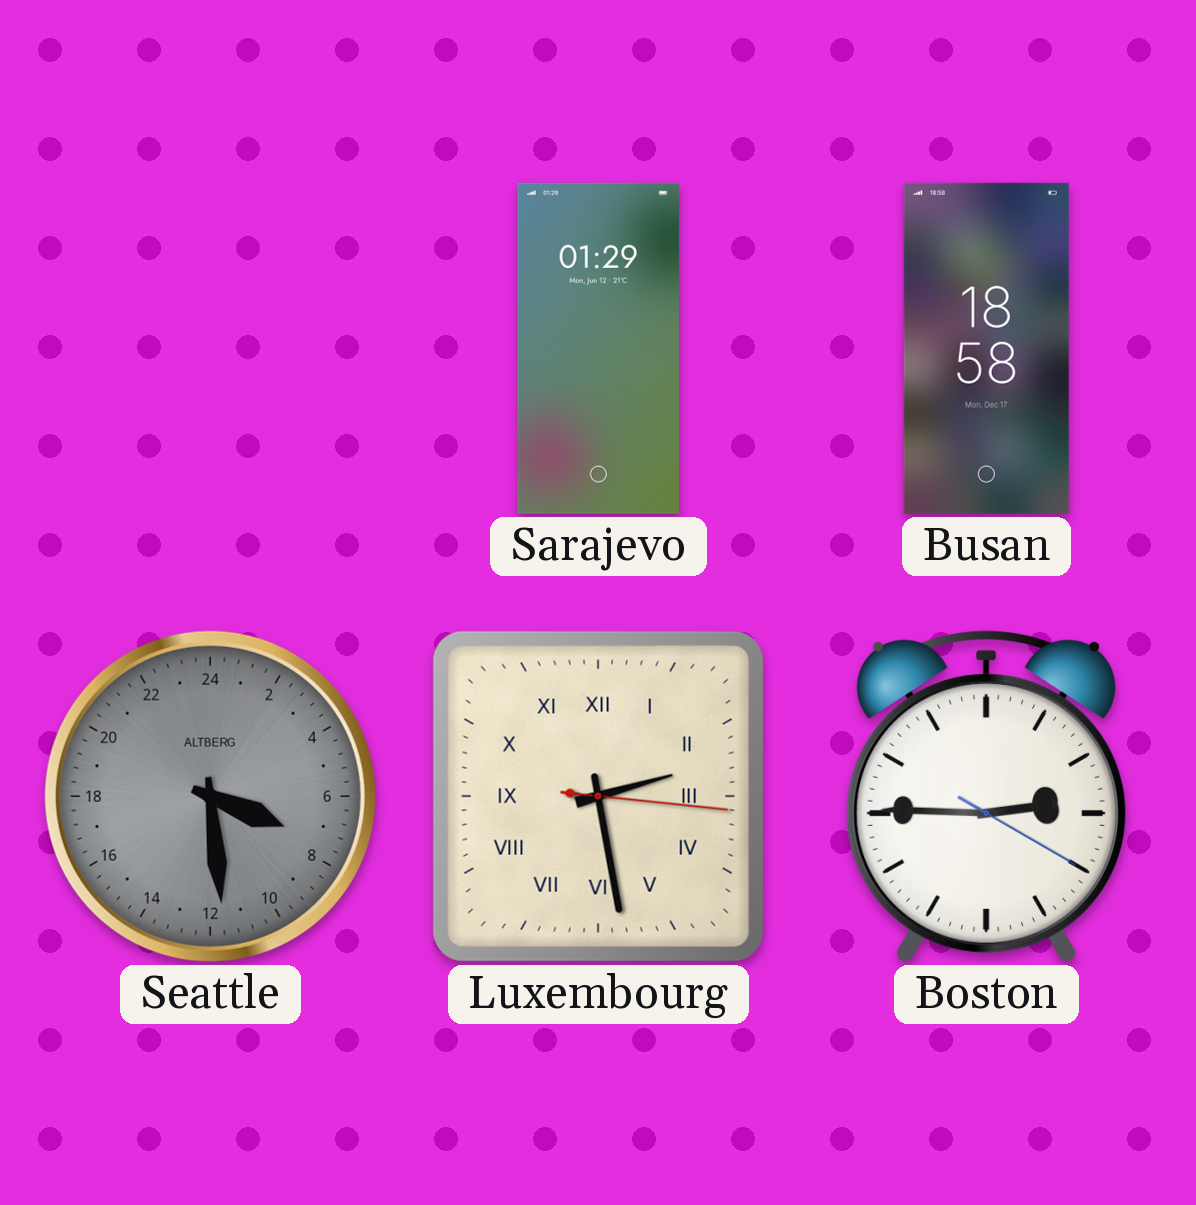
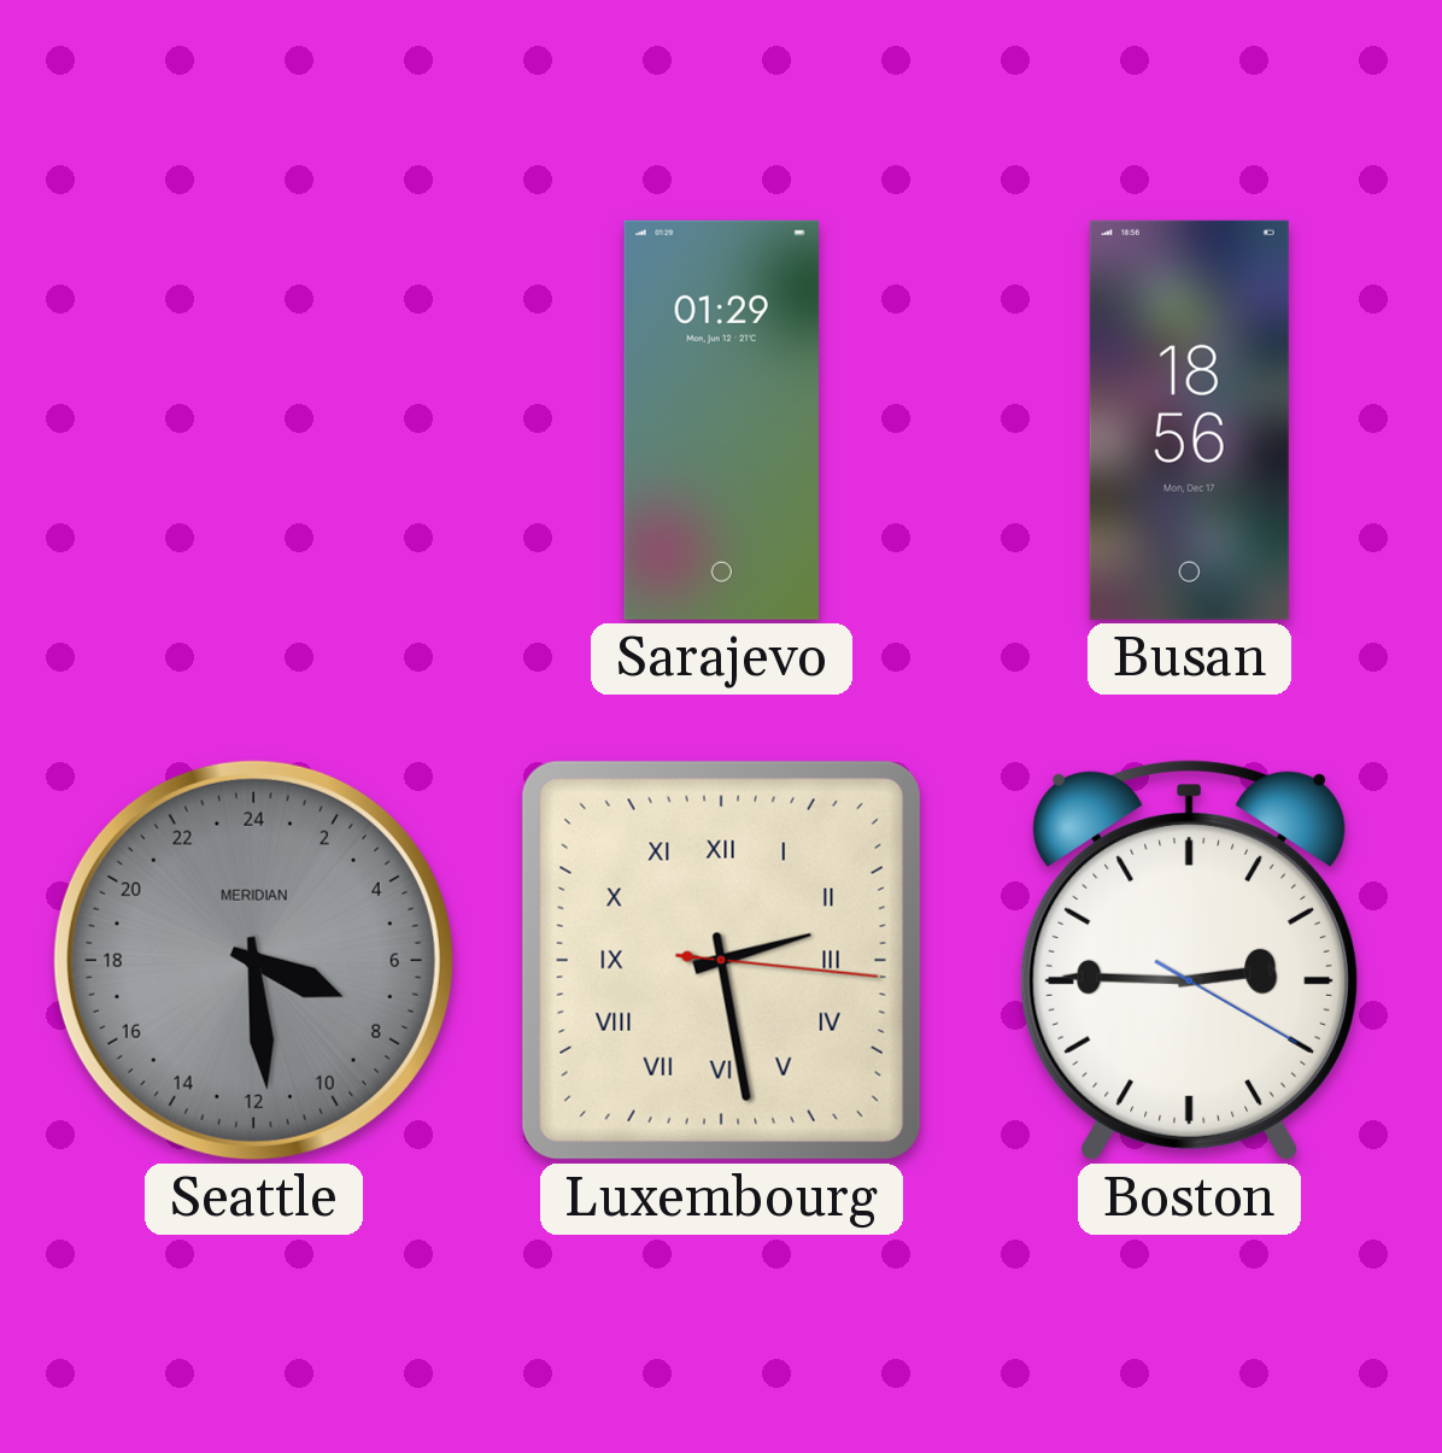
Busan: 18:58 -> 18:56
Seattle brand: ALTBERG -> MERIDIAN
